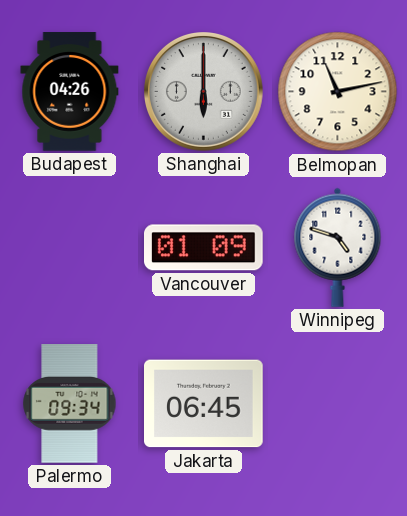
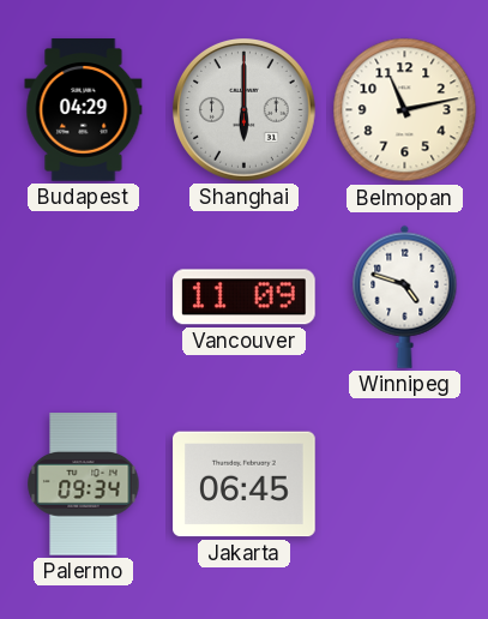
Budapest: 04:26 -> 04:29
Vancouver: 01:09 -> 11:09
